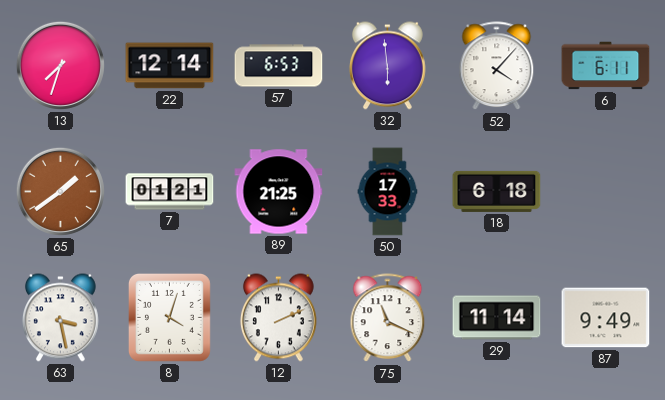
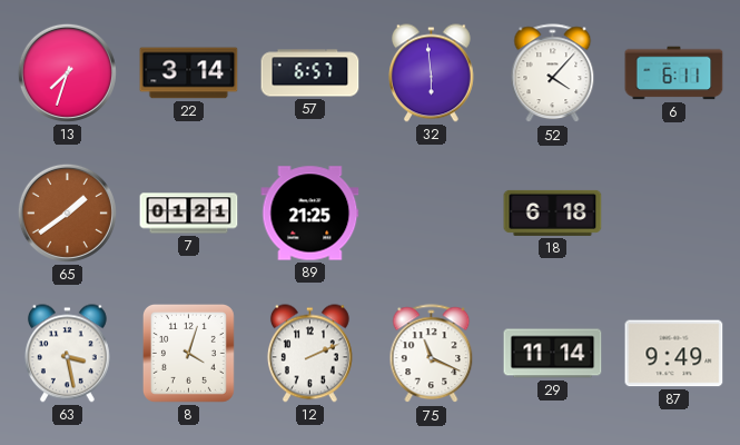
22: 12:14 -> 3:14
57: 6:53 -> 6:57
50: 17:33 -> none
